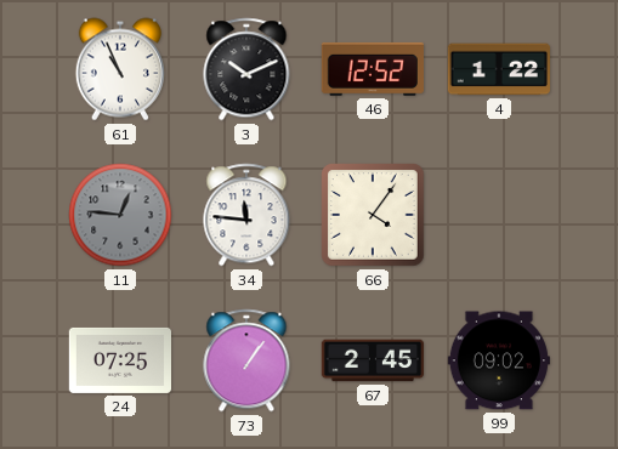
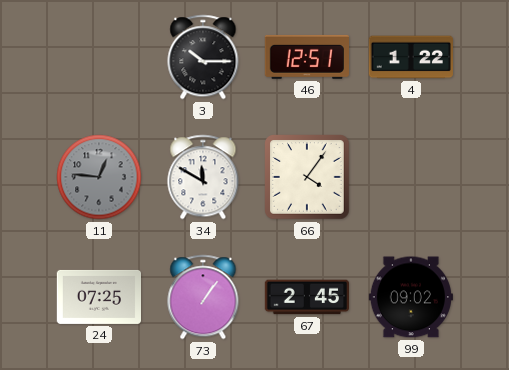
61: 10:56 -> none
3: 10:11 -> 10:15
46: 12:52 -> 12:51
34: 11:46 -> 11:50
